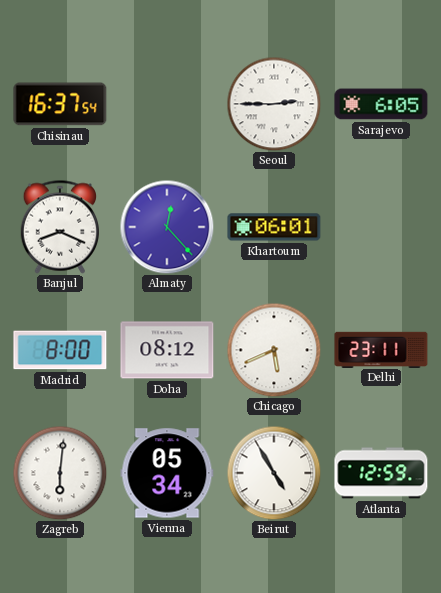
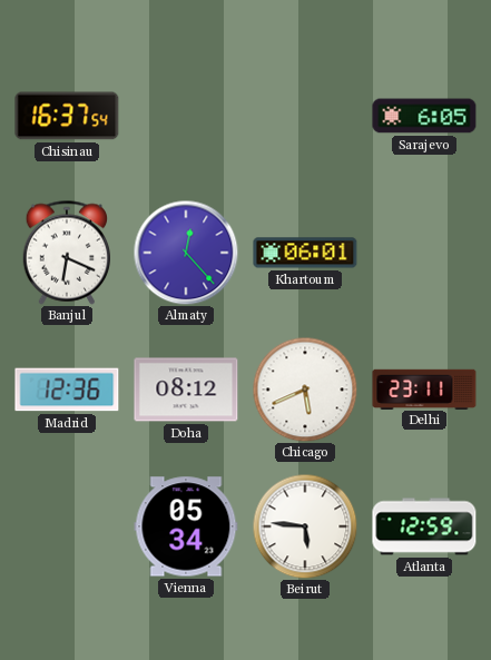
Seoul: 2:45 -> none
Banjul: 8:19 -> 6:19
Madrid: 8:00 -> 12:36
Zagreb: 6:01 -> none
Beirut: 4:55 -> 5:46
